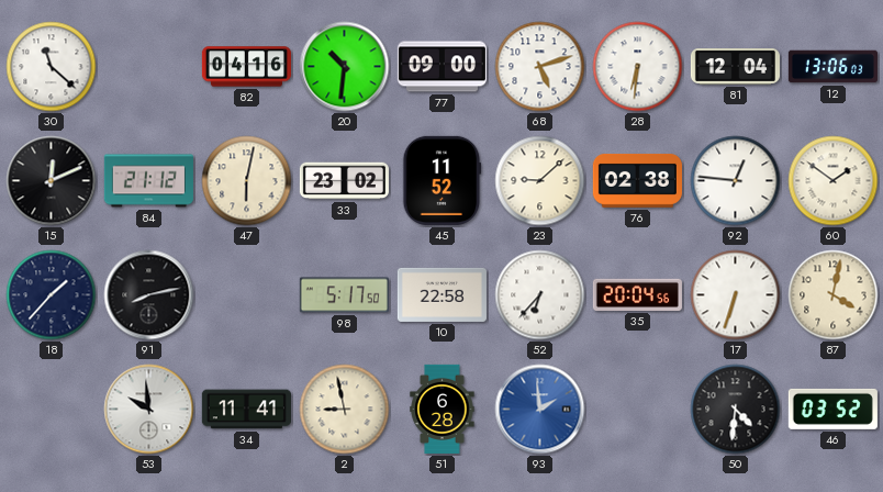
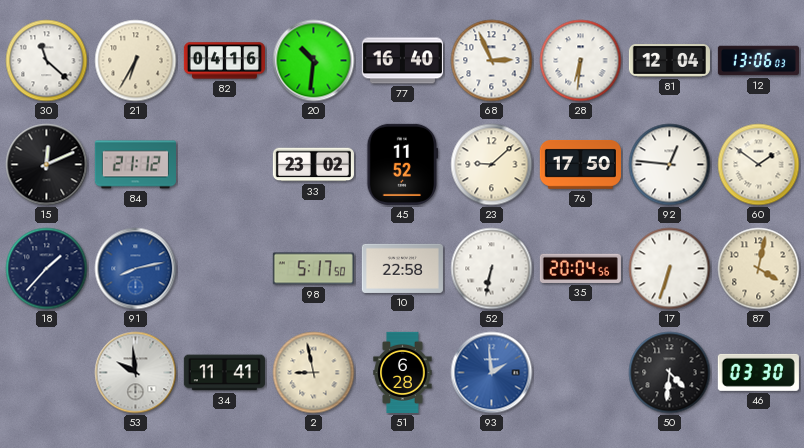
21: none -> 6:35
77: 09:00 -> 16:40
68: 5:12 -> 2:56
47: 6:02 -> none
76: 02:38 -> 17:50
91 dial: black -> blue
52: 6:37 -> 6:32
46: 03:52 -> 03:30
